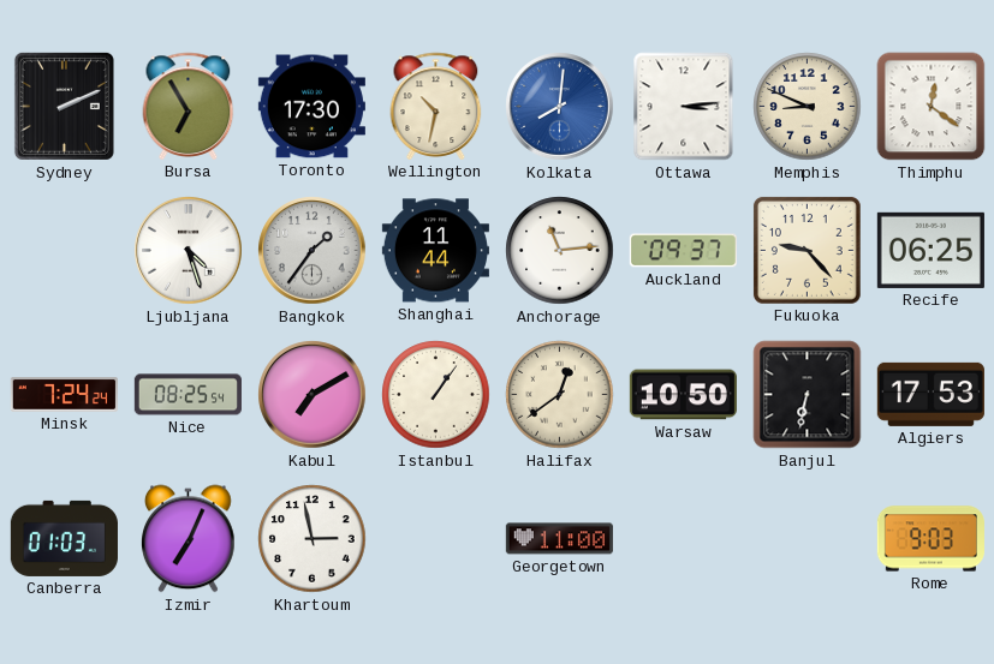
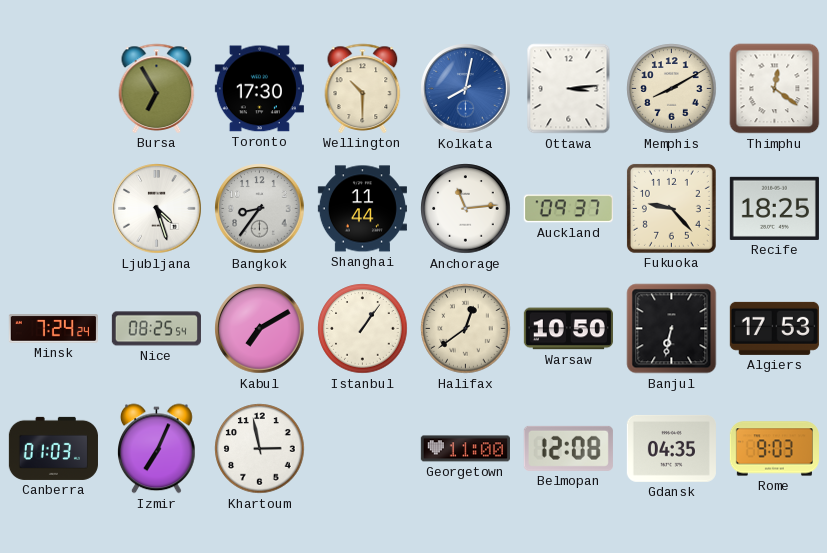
Sydney: 2:11 -> none
Wellington: 10:32 -> 10:30
Kolkata: 8:01 -> 8:02
Memphis: 8:49 -> 8:10
Bangkok: 1:36 -> 8:36
Recife: 06:25 -> 18:25
Belmopan: none -> 12:08
Gdansk: none -> 04:35
